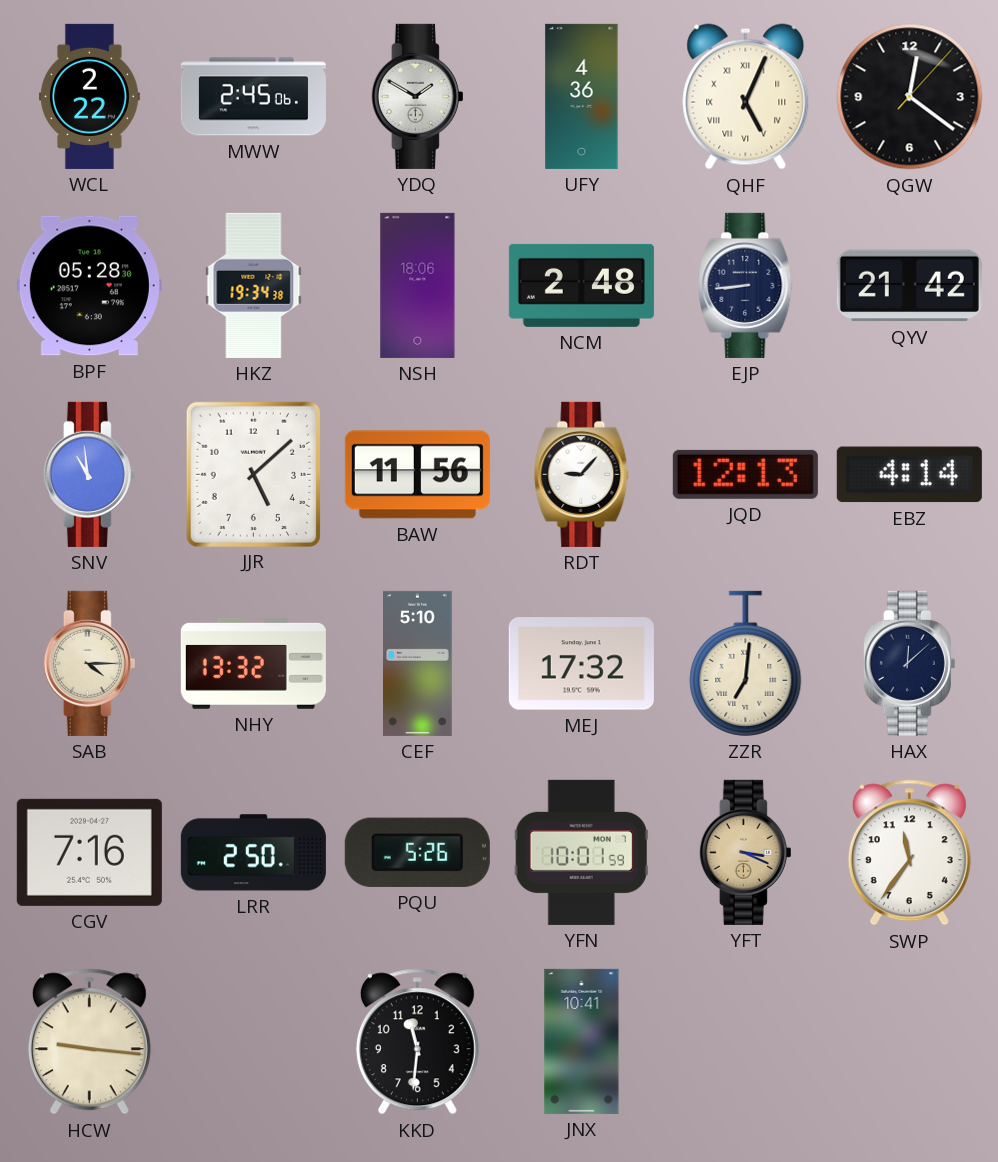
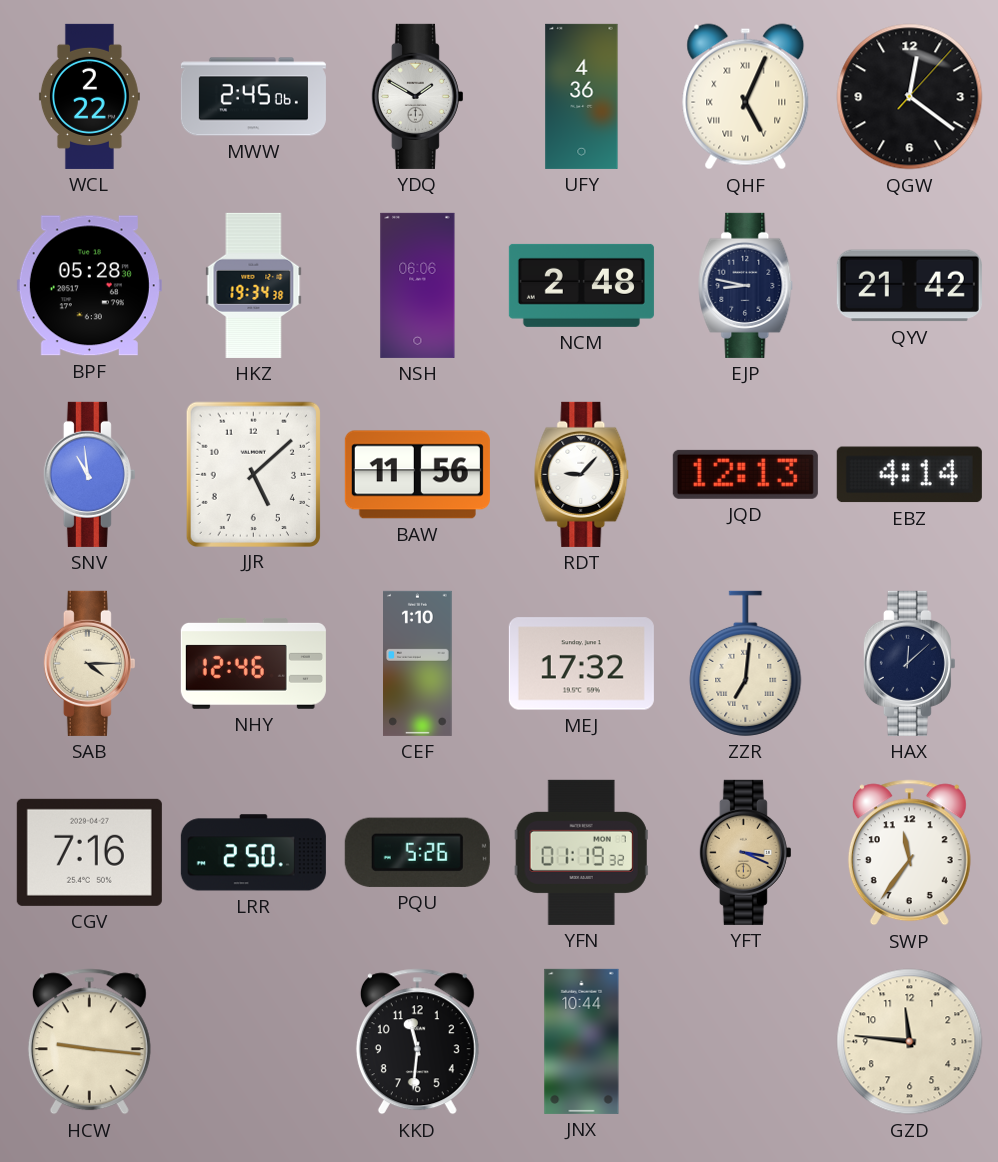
NSH: 18:06 -> 06:06
EJP: 8:44 -> 8:47
NHY: 13:32 -> 12:46
CEF: 5:10 -> 1:10
YFN: 10:01 -> 01:19
JNX: 10:41 -> 10:44
GZD: none -> 11:46
